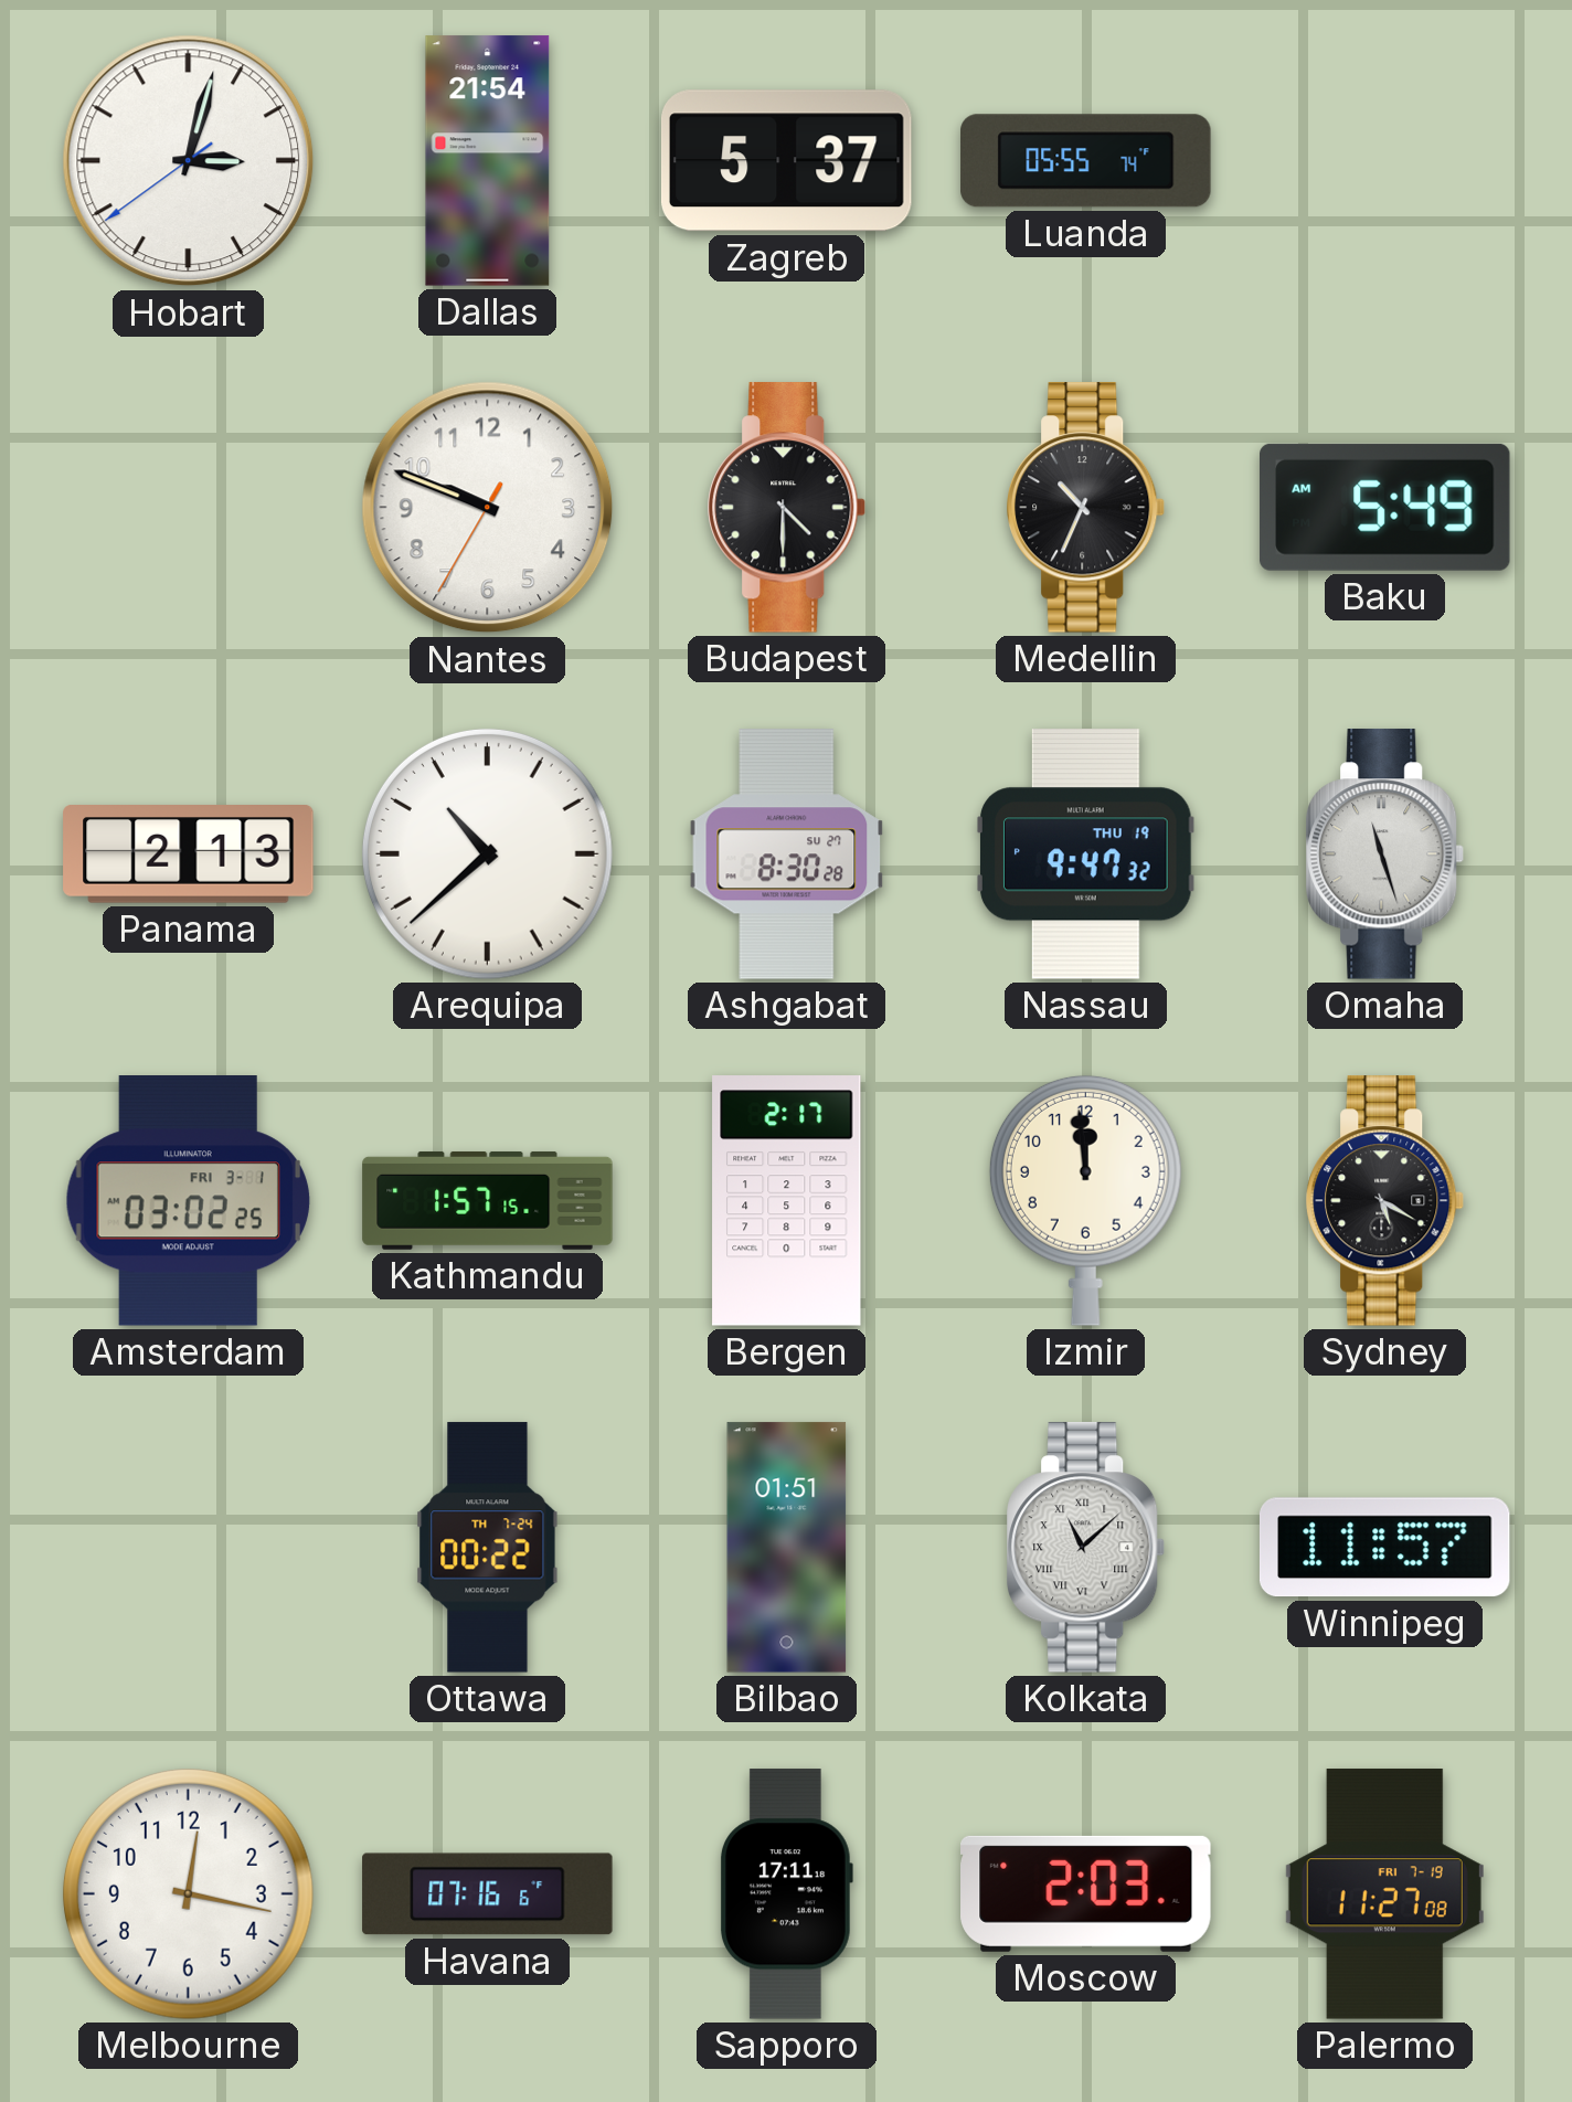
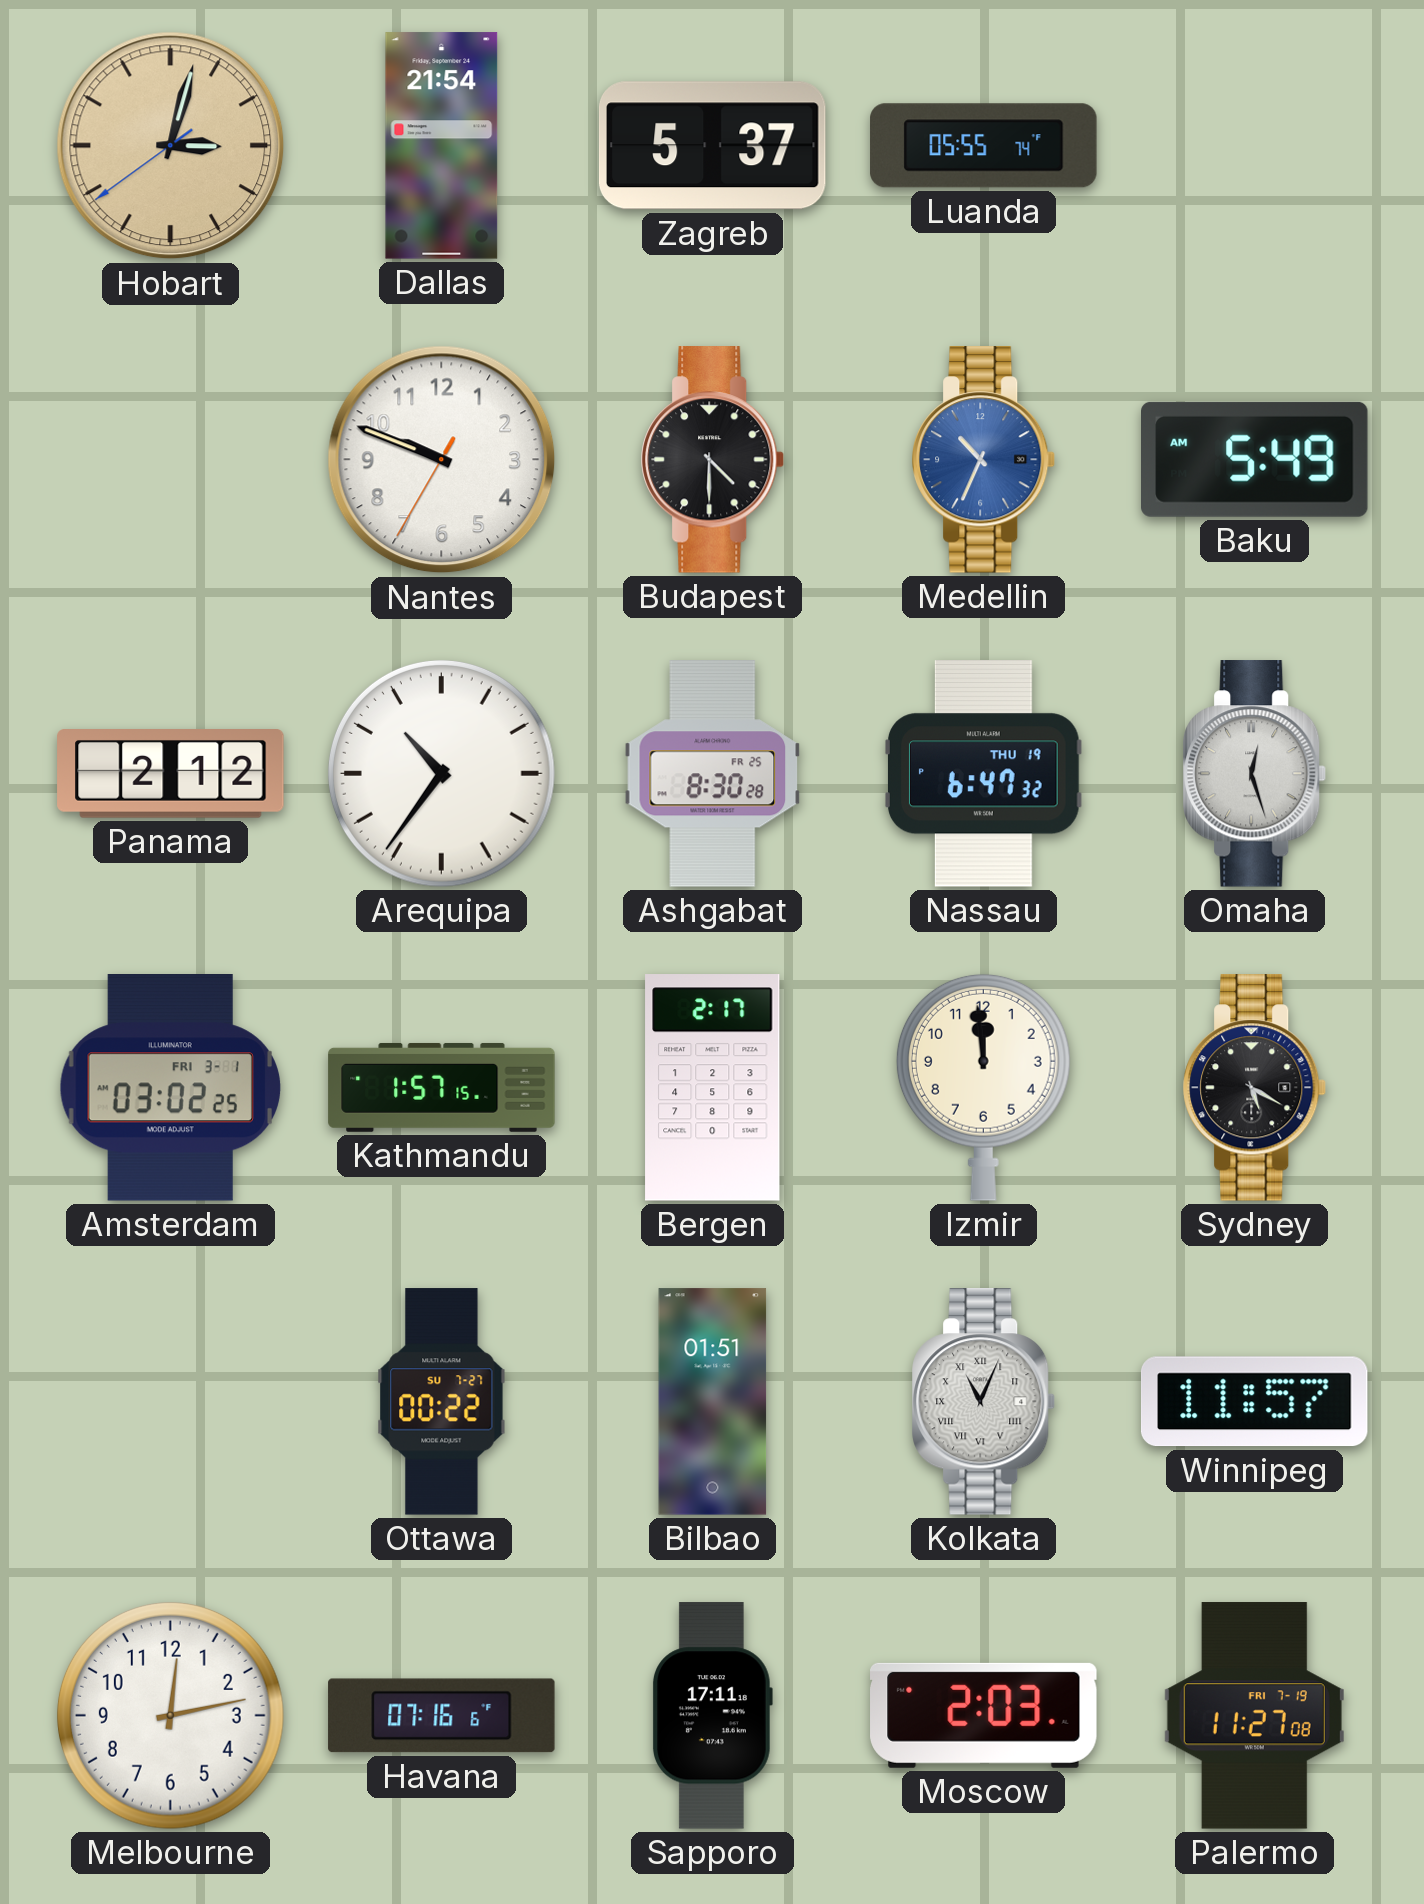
Hobart dial: white -> champagne
Medellin dial: black -> blue
Panama: 2:13 -> 2:12
Arequipa: 10:38 -> 10:36
Ashgabat date: SU 27 -> FR 25
Nassau: 9:47 -> 6:47
Omaha: 11:27 -> 12:27
Ottawa date: TH 7-24 -> SU 7-27
Kolkata: 11:08 -> 11:04
Melbourne: 12:17 -> 12:13
